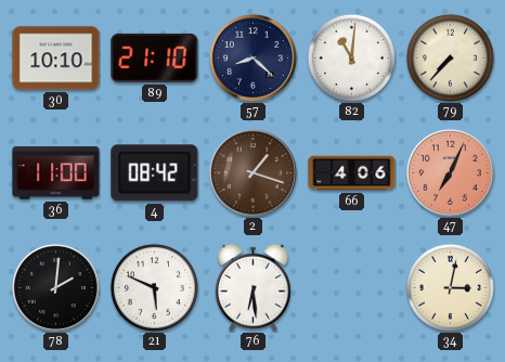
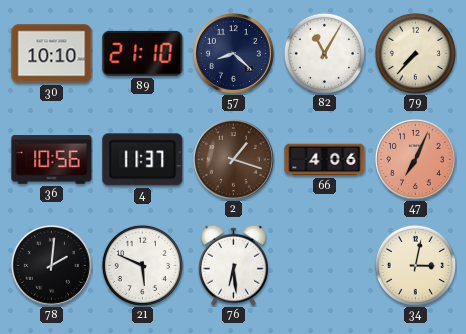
82: 11:01 -> 11:05
36: 11:00 -> 10:56
4: 08:42 -> 11:37
